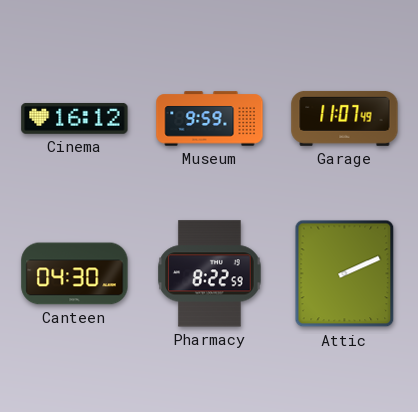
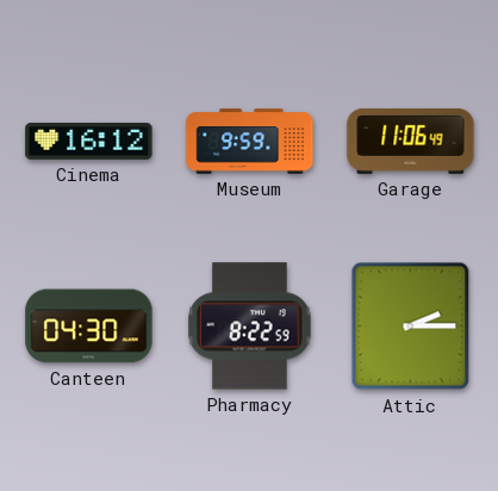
Garage: 11:07 -> 11:06
Attic: 2:11 -> 2:15
